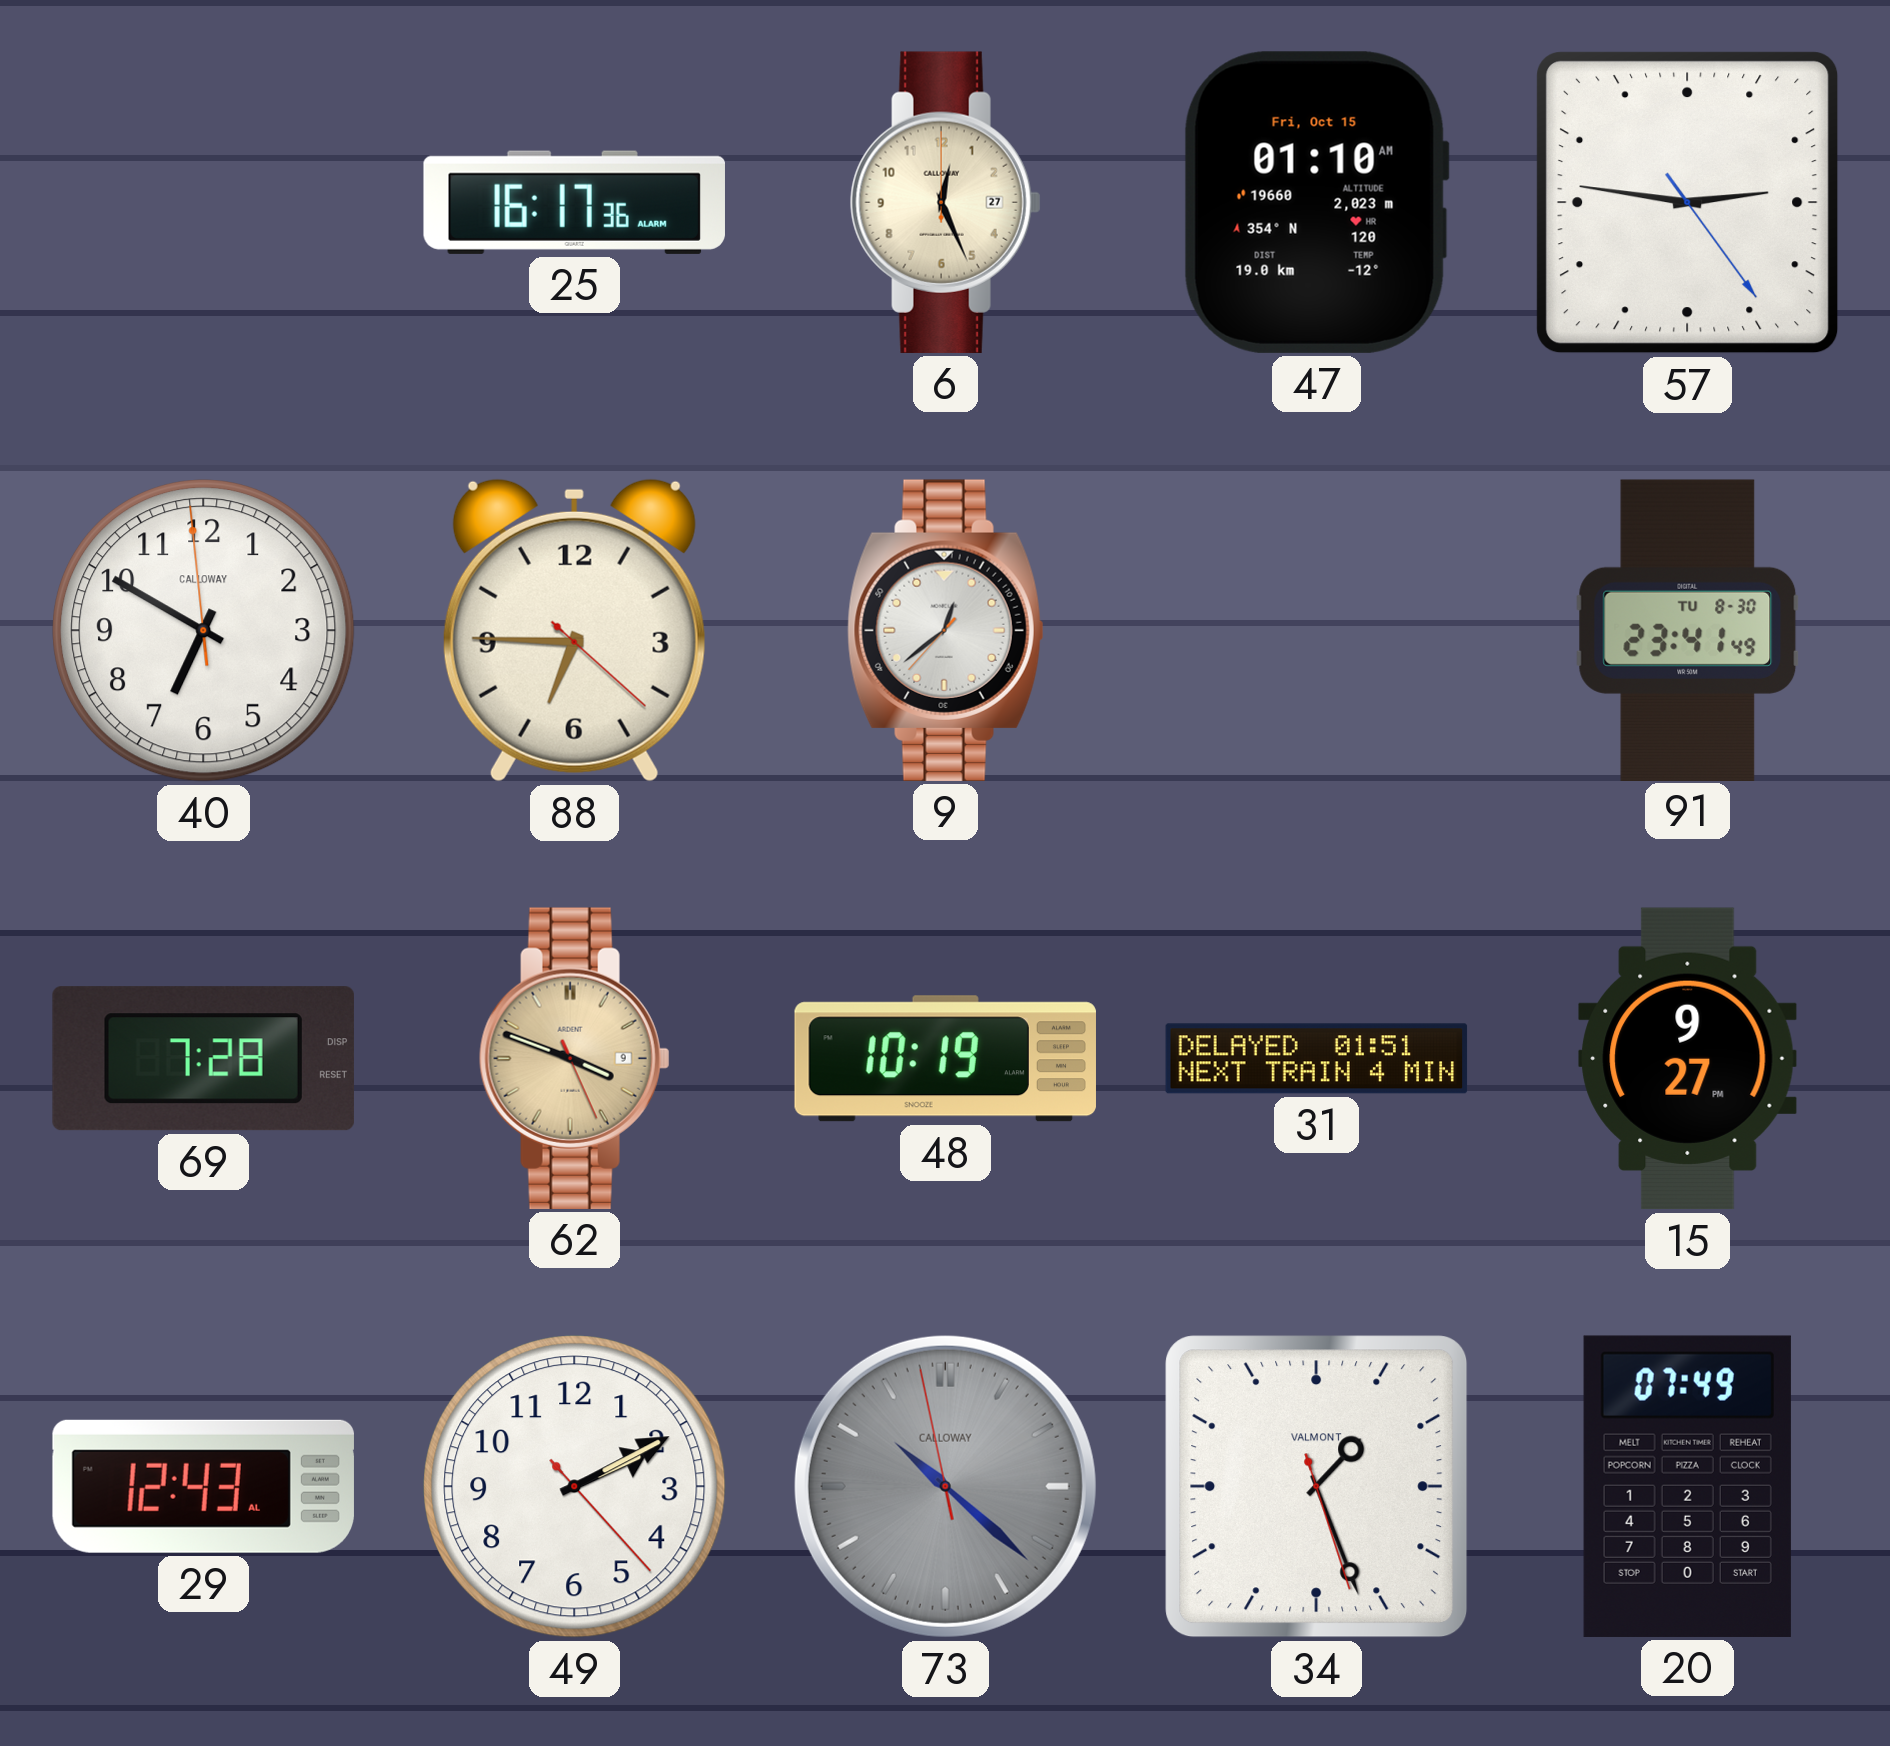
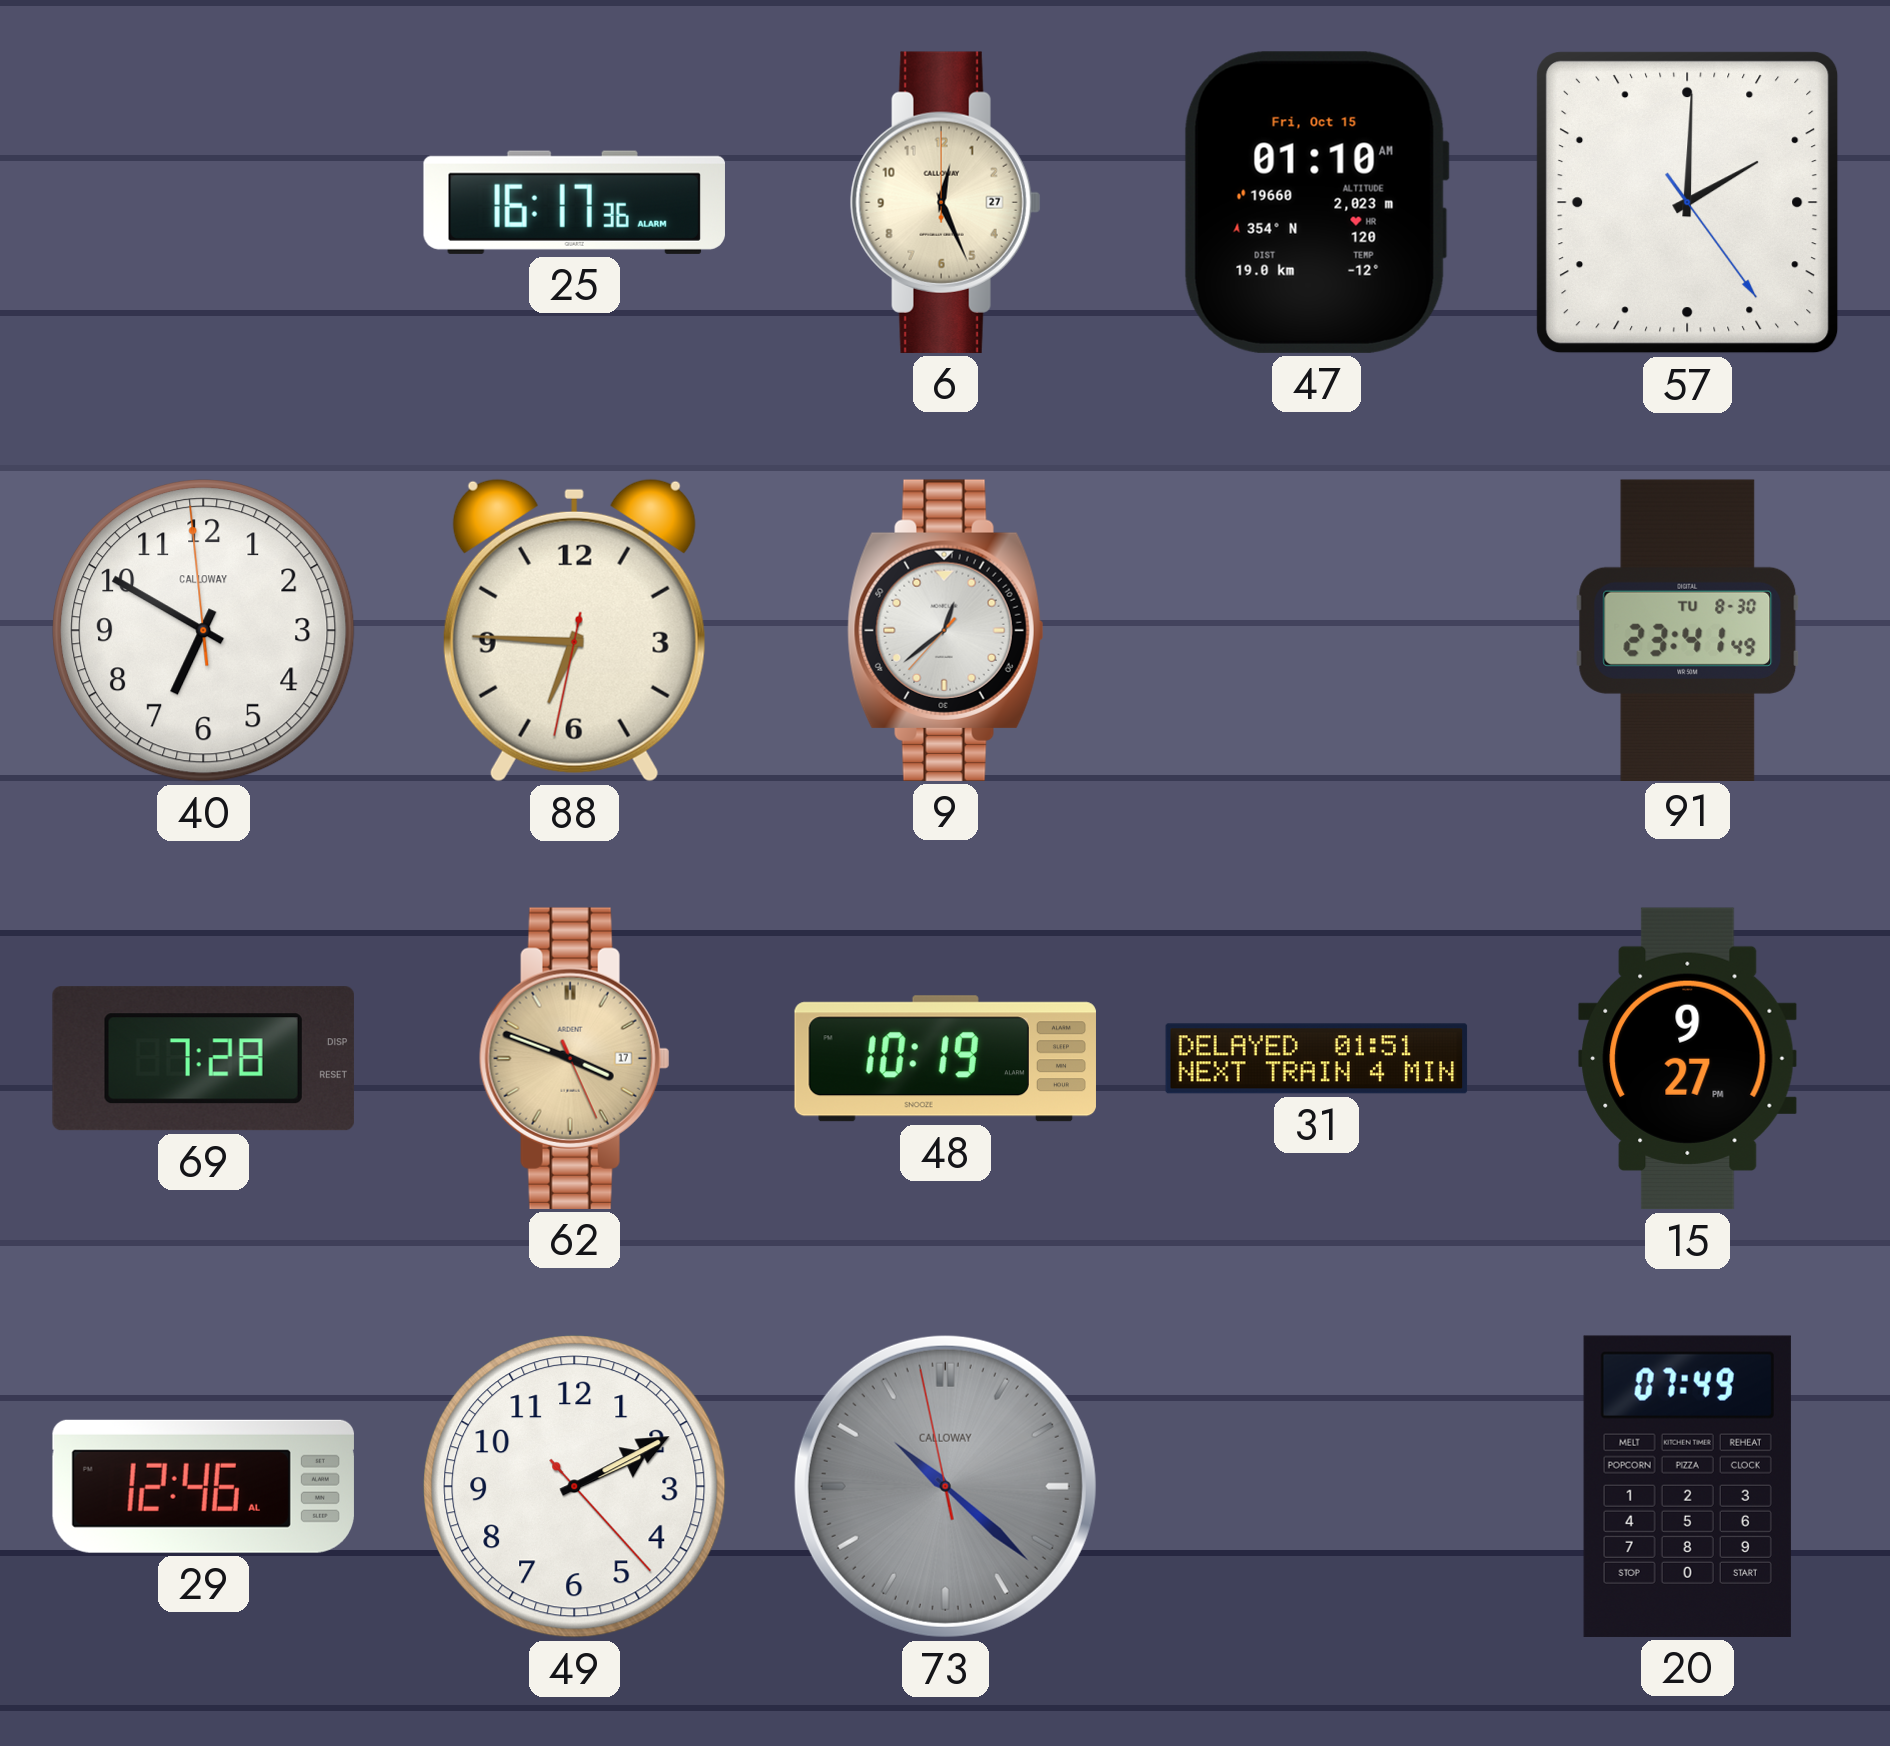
57: 2:46 -> 2:00
88: 6:45:22 -> 6:45:32
62 date: 9 -> 17
29: 12:43 -> 12:46
34: 1:26 -> none
